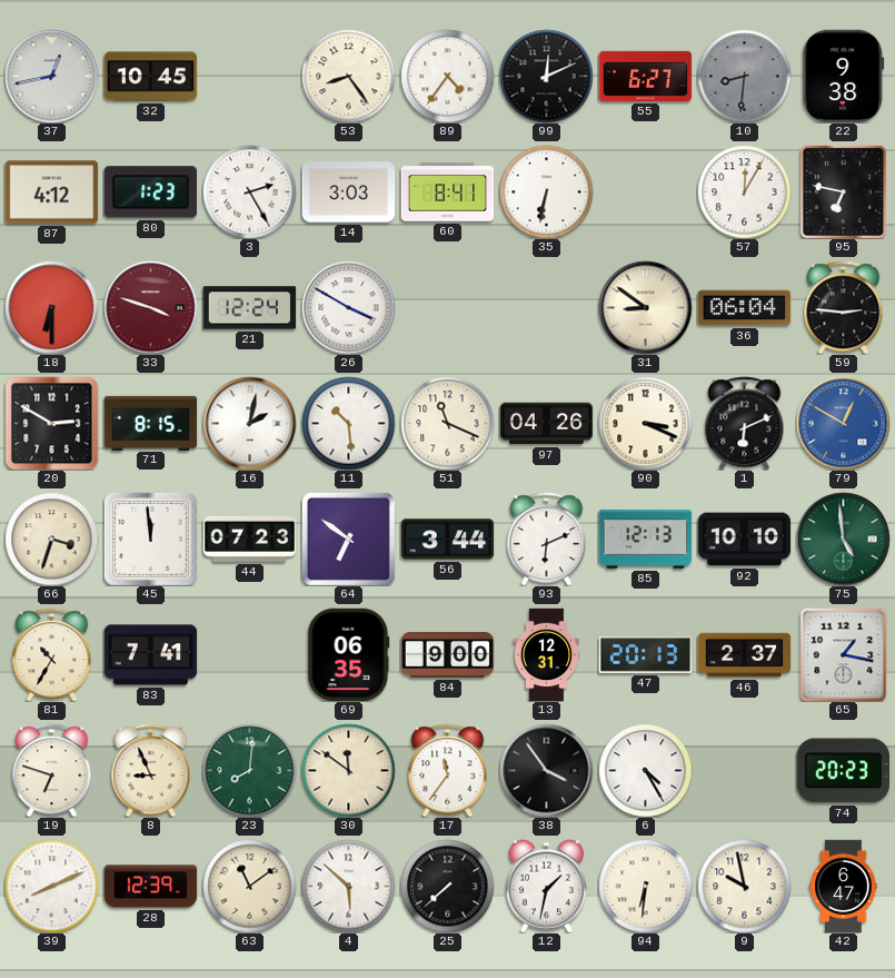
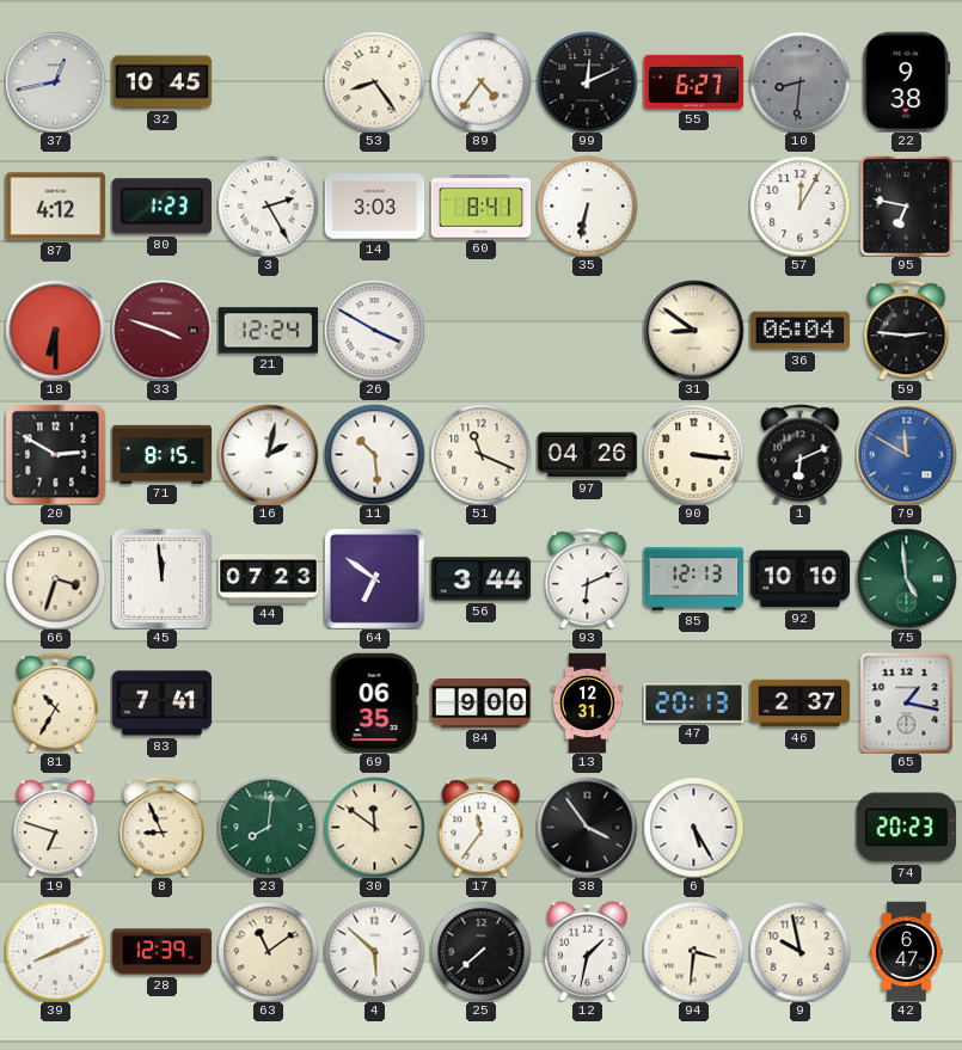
90: 3:19 -> 3:16
79: 12:50 -> 11:50
6: 4:25 -> 5:25
94: 6:31 -> 3:31
